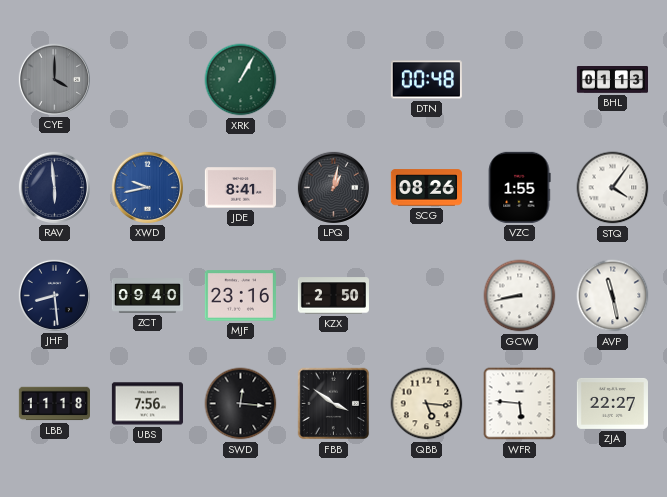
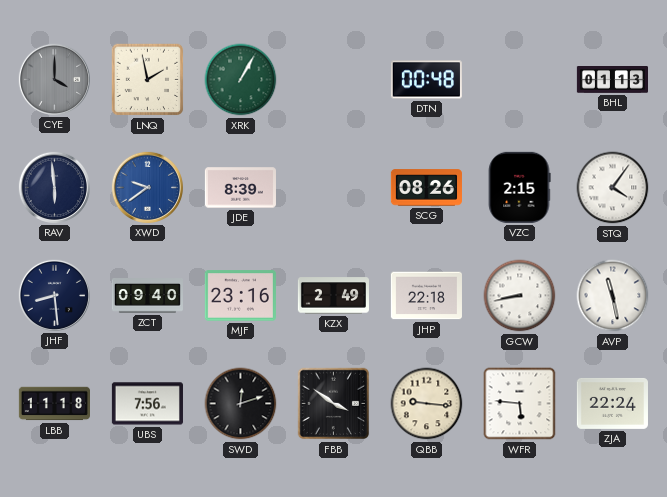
LNQ: none -> 1:58
XWD: 9:43 -> 9:39
JDE: 8:41 -> 8:39
LPQ: 1:02 -> none
VZC: 1:55 -> 2:15
KZX: 2:50 -> 2:49
JHP: none -> 22:18
SWD: 12:16 -> 12:12
QBB: 5:16 -> 9:16
ZJA: 22:27 -> 22:24
